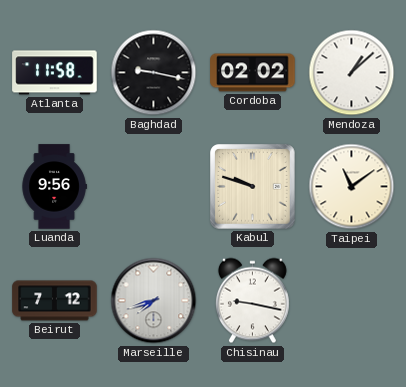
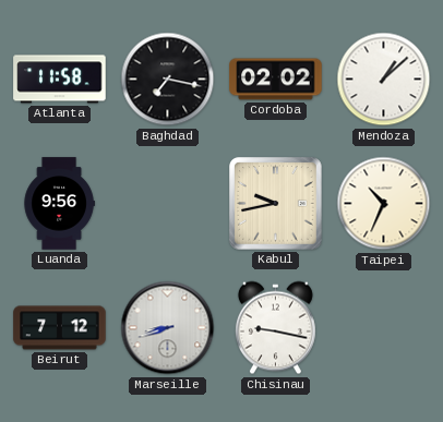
Baghdad: 9:17 -> 7:17
Kabul: 9:48 -> 9:43
Taipei: 11:09 -> 10:34
Marseille: 7:42 -> 8:42
